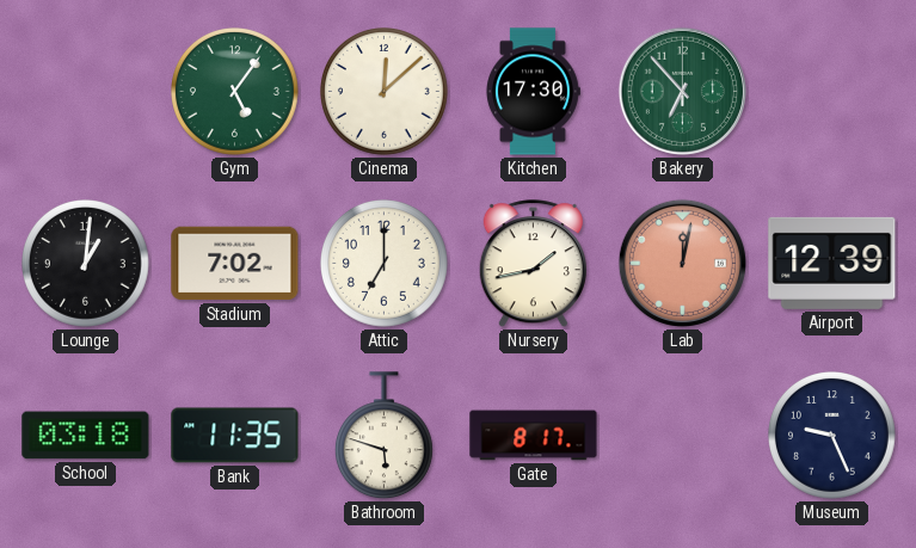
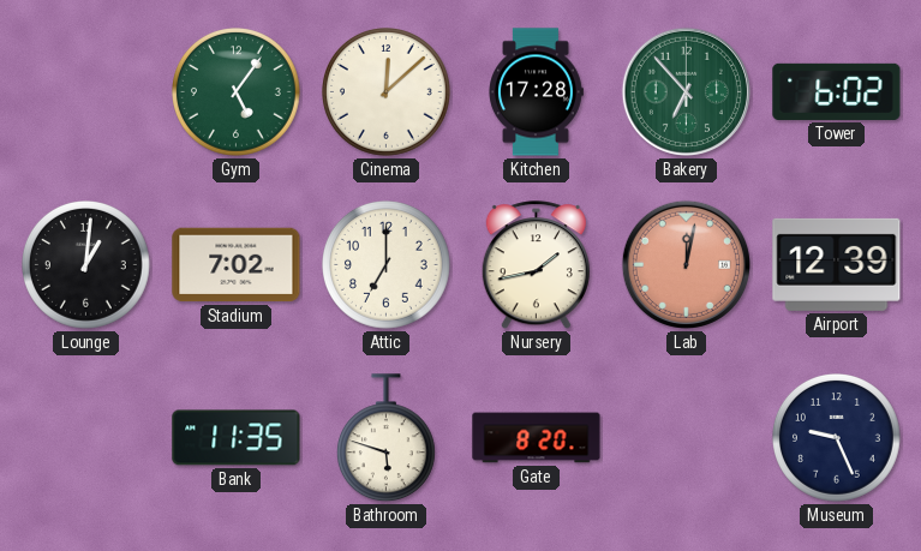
Kitchen: 17:30 -> 17:28
Tower: none -> 6:02
School: 03:18 -> none
Gate: 8:17 -> 8:20
